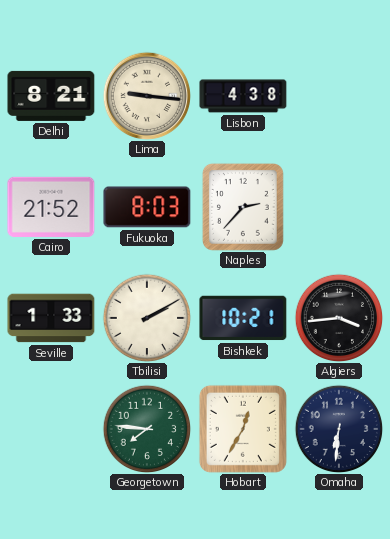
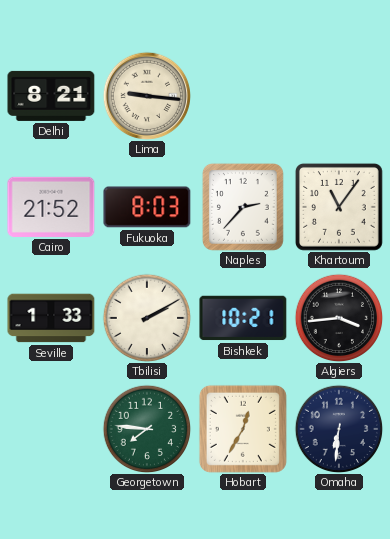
Lisbon: 4:38 -> none
Khartoum: none -> 11:06
